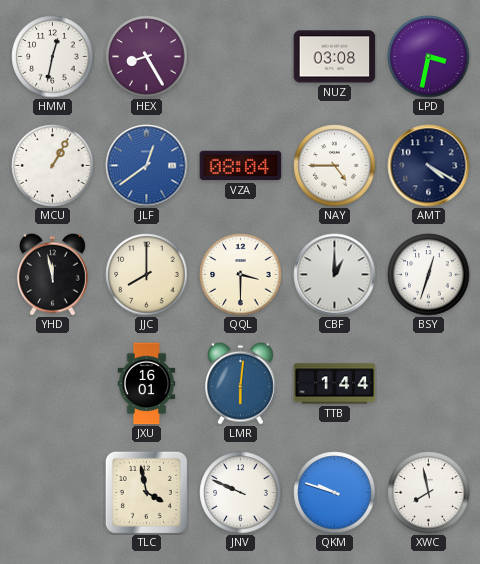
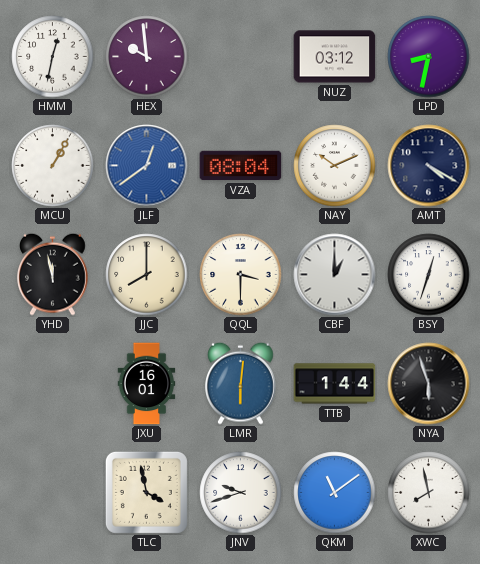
HEX: 8:25 -> 9:59
NUZ: 03:08 -> 03:12
LPD: 3:32 -> 8:32
NAY: 4:45 -> 10:11
NYA: none -> 5:57
JNV: 9:49 -> 9:42
QKM: 9:48 -> 11:09
